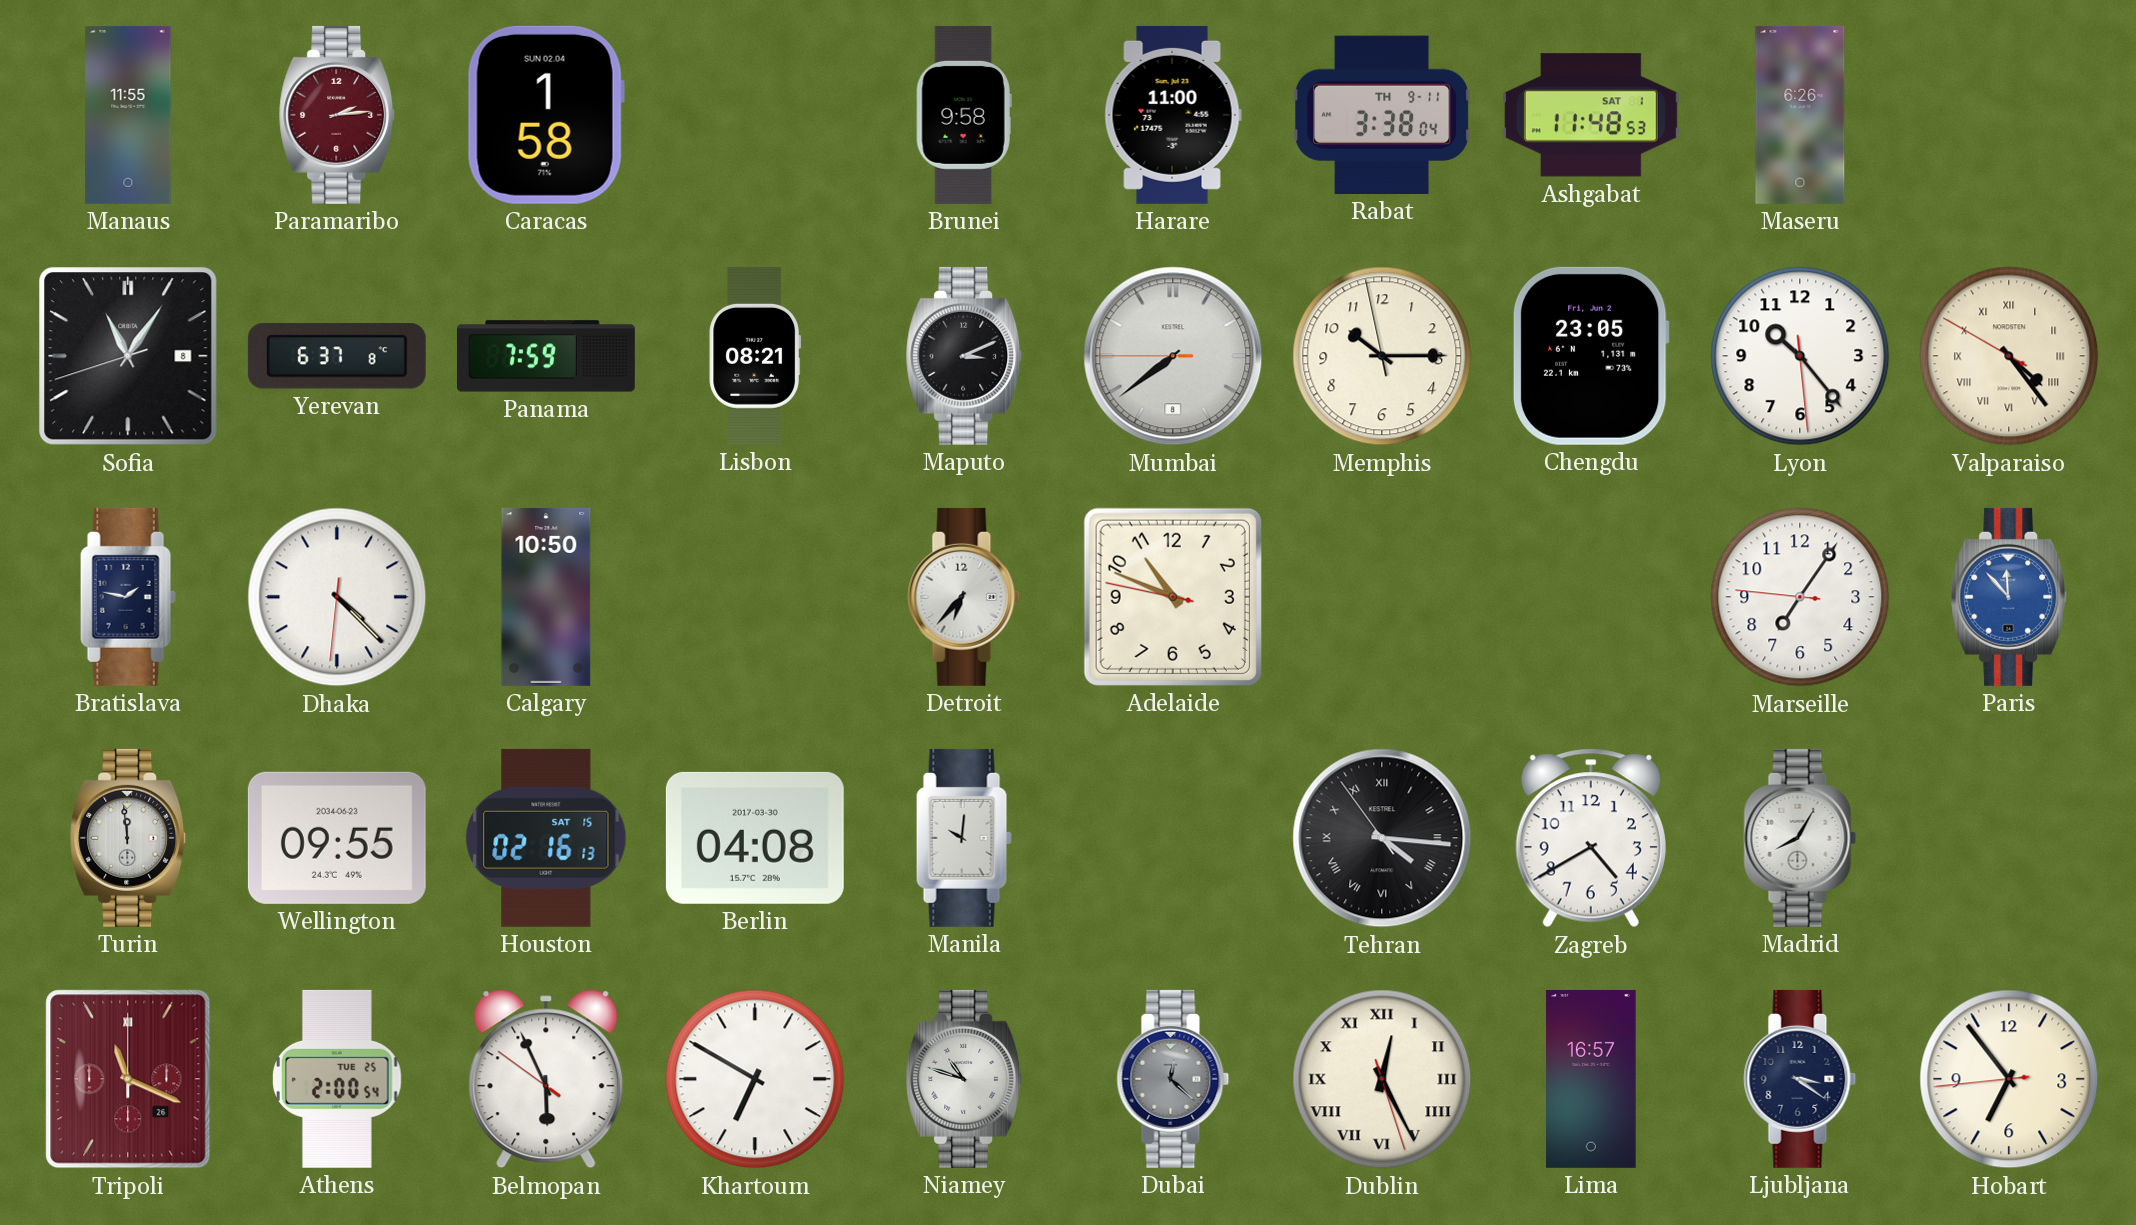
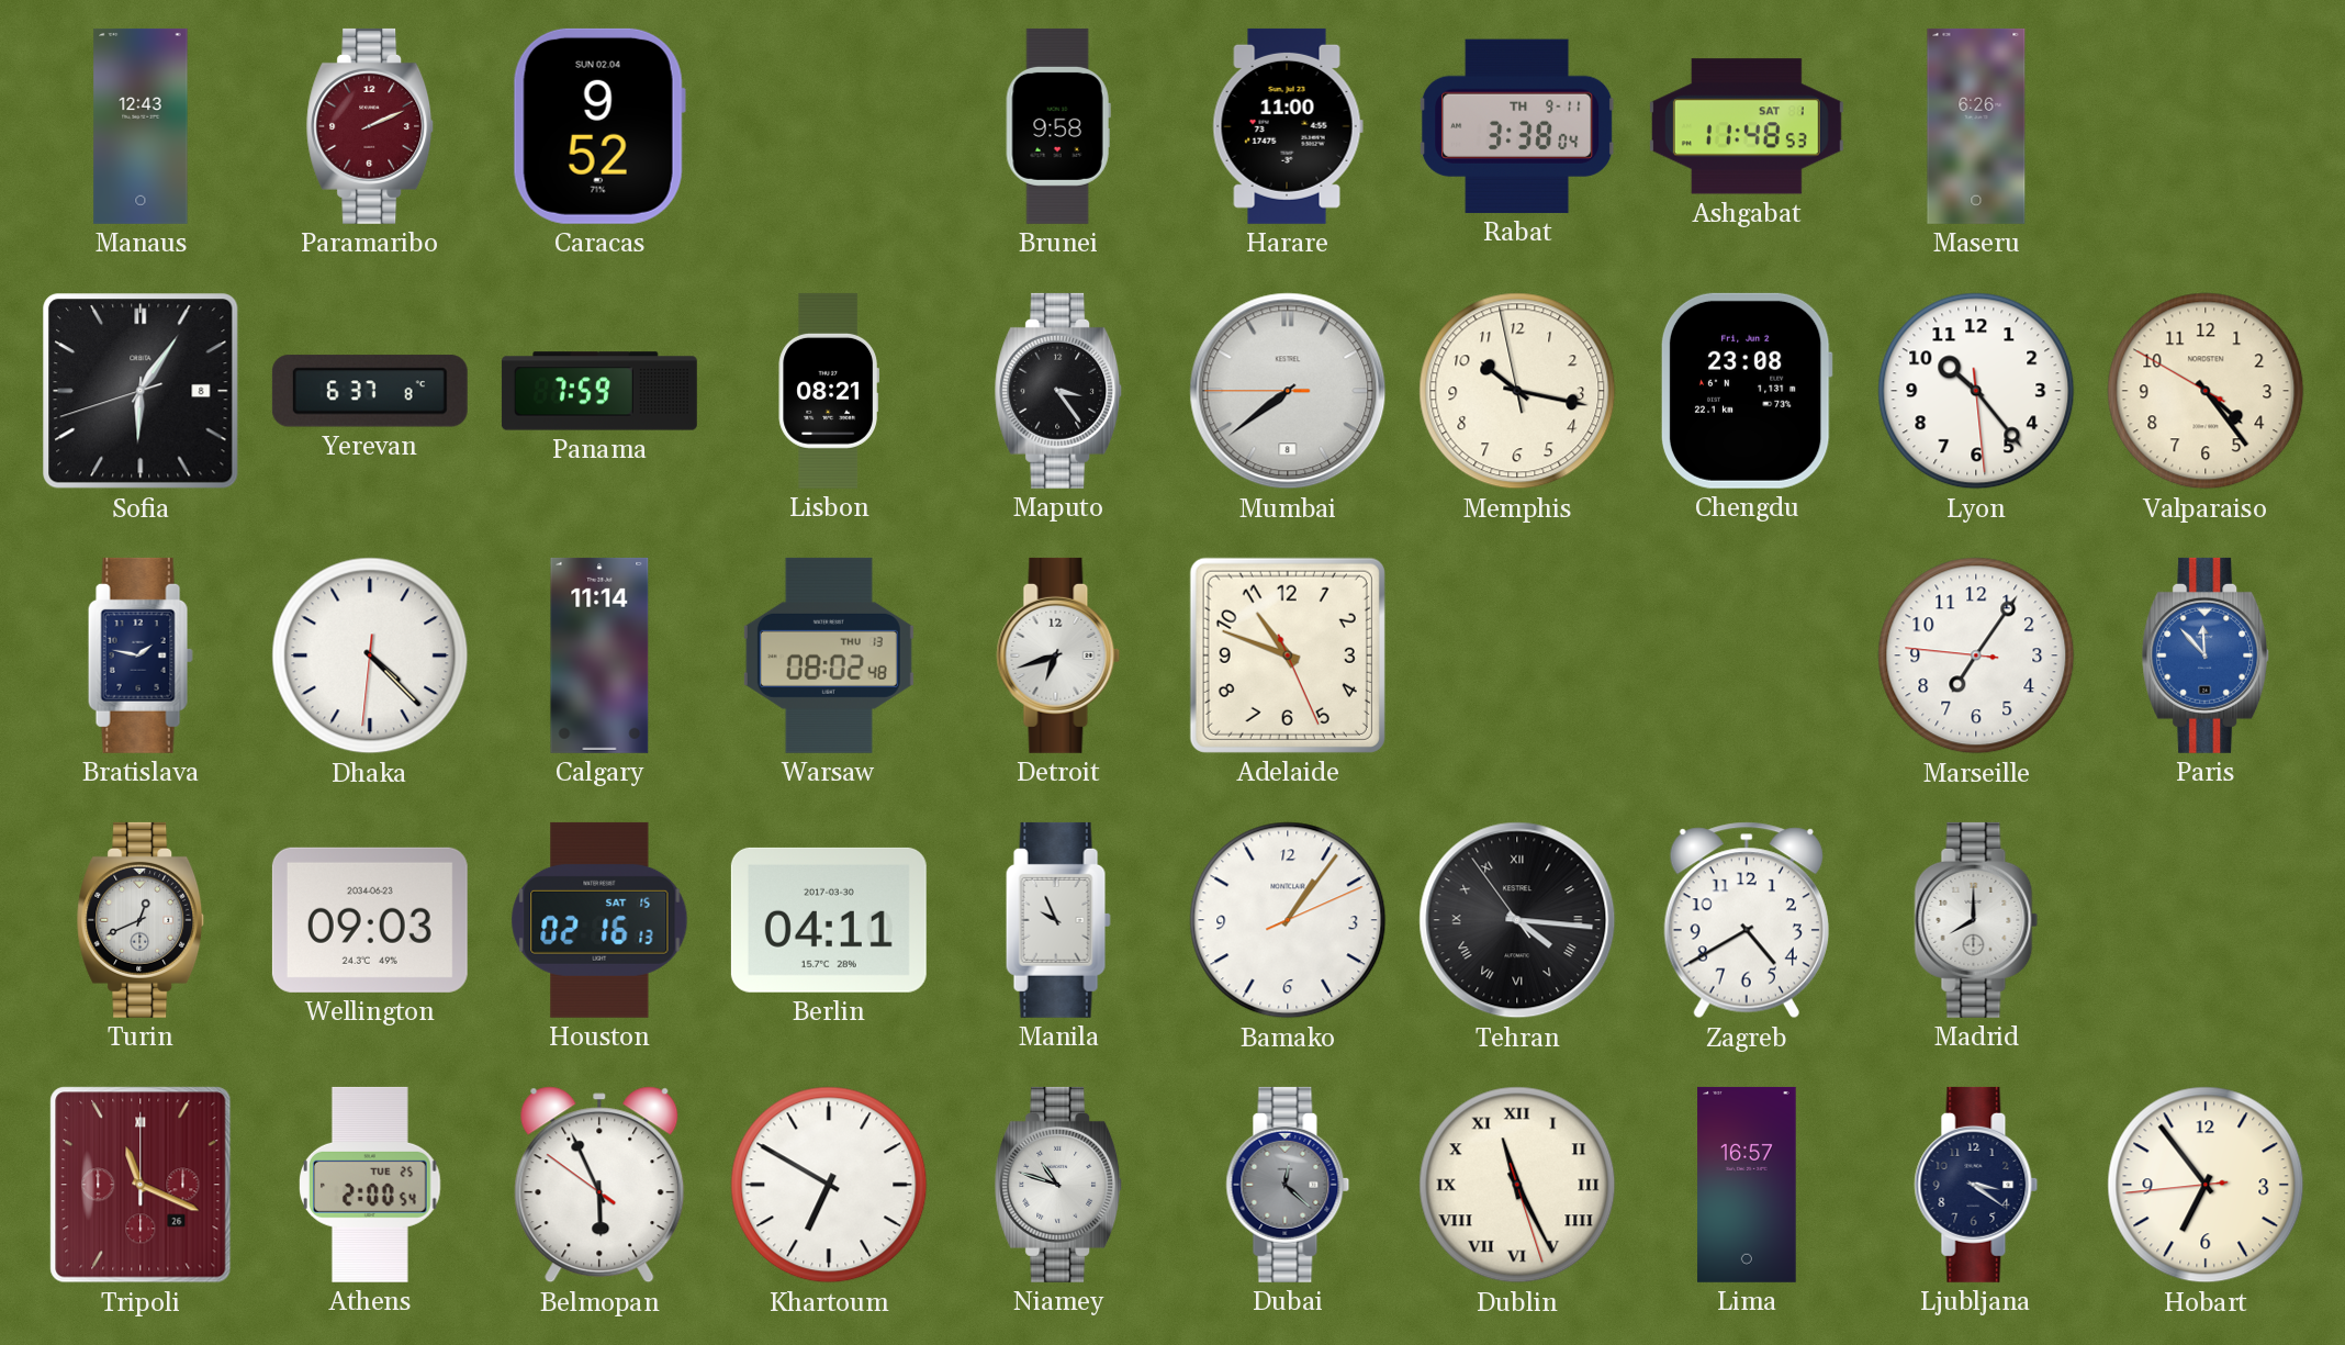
Manaus: 11:55 -> 12:43
Paramaribo: 2:14 -> 2:11
Caracas: 1:58 -> 9:52
Sofia: 11:05 -> 6:05
Maputo: 3:11 -> 3:24
Memphis: 10:14 -> 10:16
Chengdu: 23:05 -> 23:08
Valparaiso numerals: Roman -> Arabic
Calgary: 10:50 -> 11:14
Warsaw: none -> 08:02
Detroit: 6:37 -> 6:42
Adelaide: 10:48:47 -> 10:48:26
Turin: 11:59 -> 12:41
Wellington: 09:55 -> 09:03
Berlin: 04:08 -> 04:11
Manila: 10:01 -> 9:56
Bamako: none -> 1:06
Madrid: 8:05 -> 8:00
Dublin: 12:25 -> 11:25
